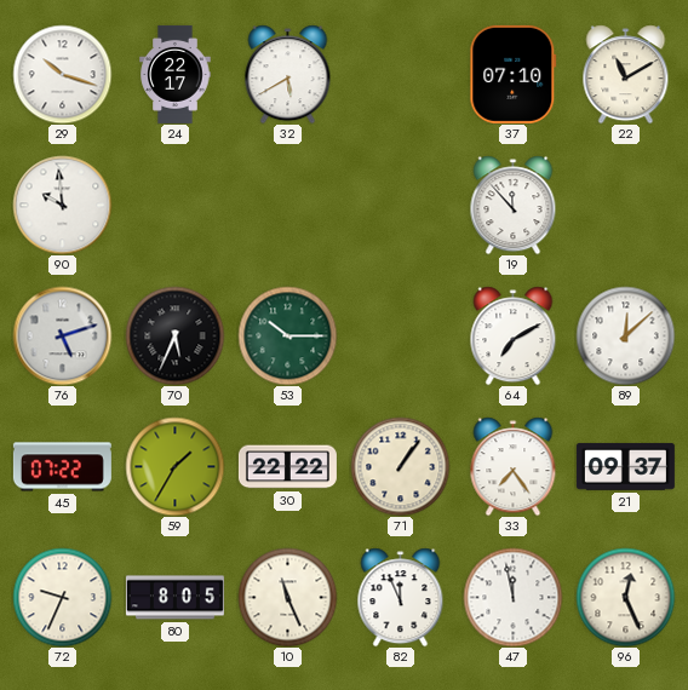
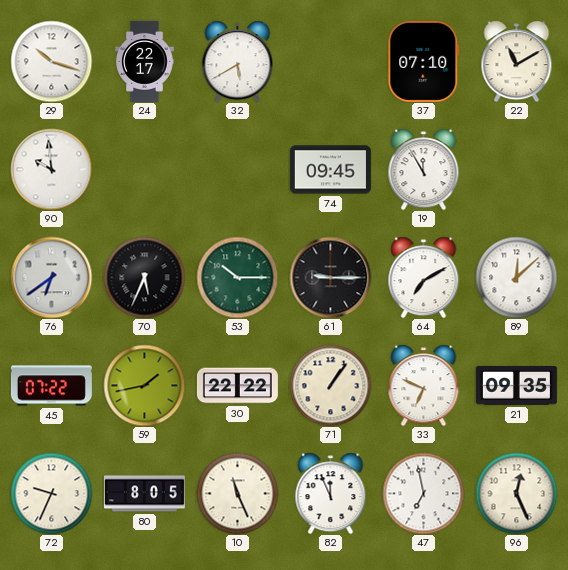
74: none -> 09:45
19: 11:53 -> 11:55
76: 5:12 -> 6:39
61: none -> 9:15
59: 1:35 -> 1:43
33: 7:24 -> 6:49
21: 09:37 -> 09:35
47: 11:58 -> 6:58
